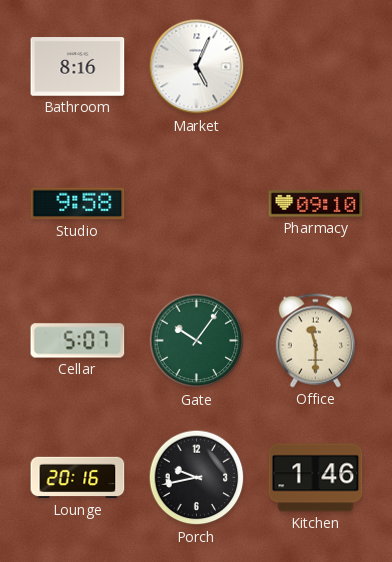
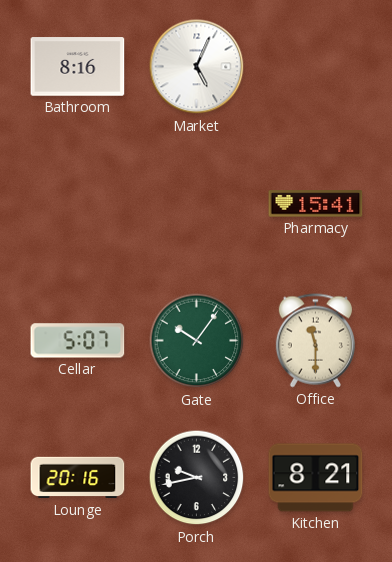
Studio: 9:58 -> none
Pharmacy: 09:10 -> 15:41
Kitchen: 1:46 -> 8:21
